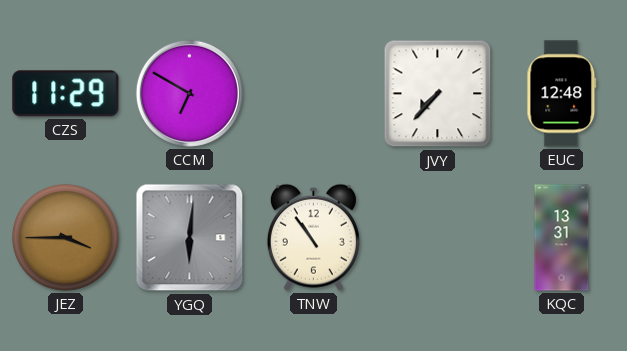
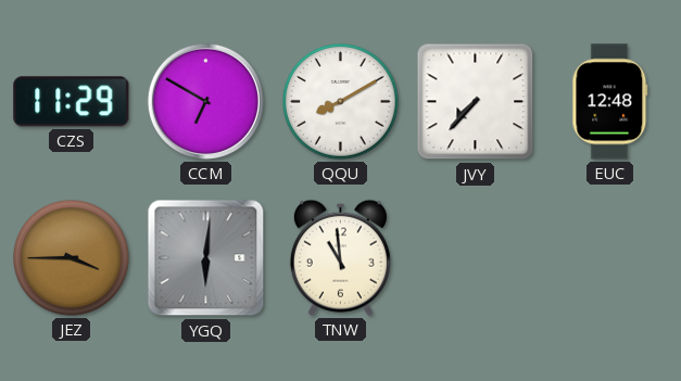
QQU: none -> 8:10
TNW: 10:54 -> 10:59
KQC: 13:31 -> none
